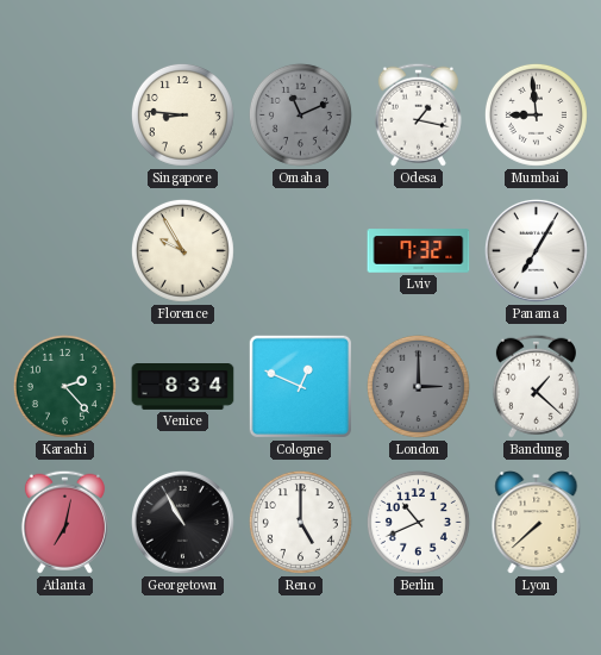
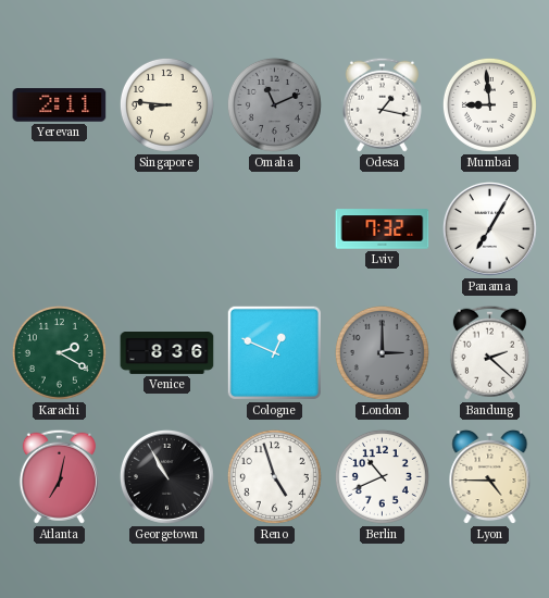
Yerevan: none -> 2:11
Florence: 9:55 -> none
Karachi: 2:23 -> 2:20
Venice: 8:34 -> 8:36
Bandung: 1:22 -> 2:22
Reno: 5:00 -> 4:57
Lyon: 7:38 -> 4:45
